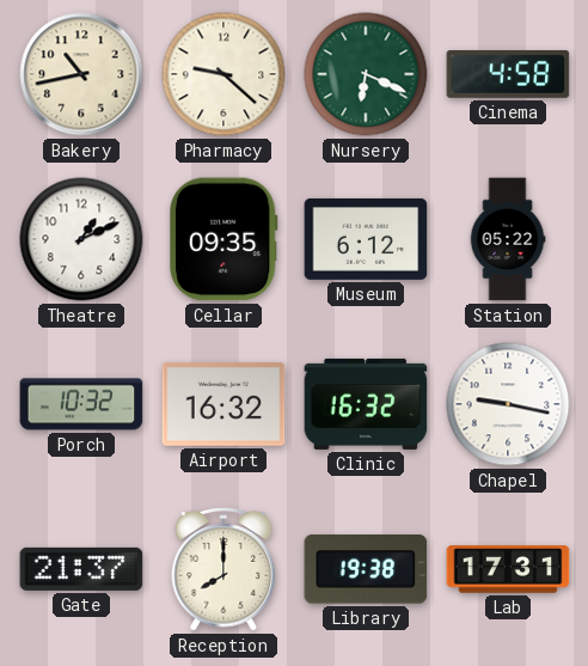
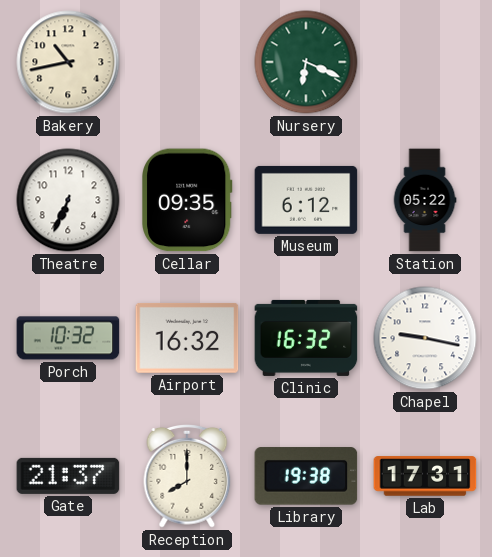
Pharmacy: 9:22 -> none
Cinema: 4:58 -> none
Theatre: 1:11 -> 6:34
